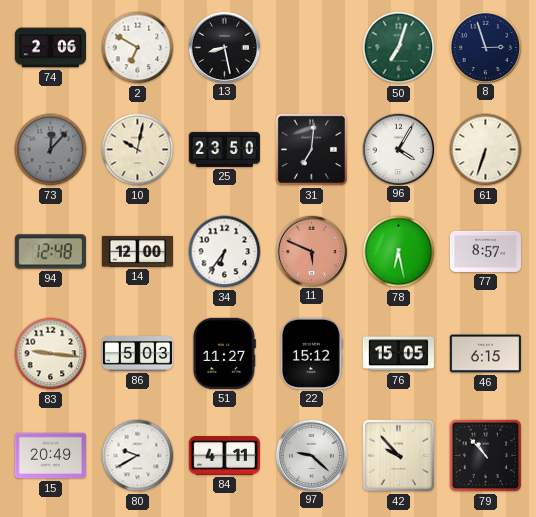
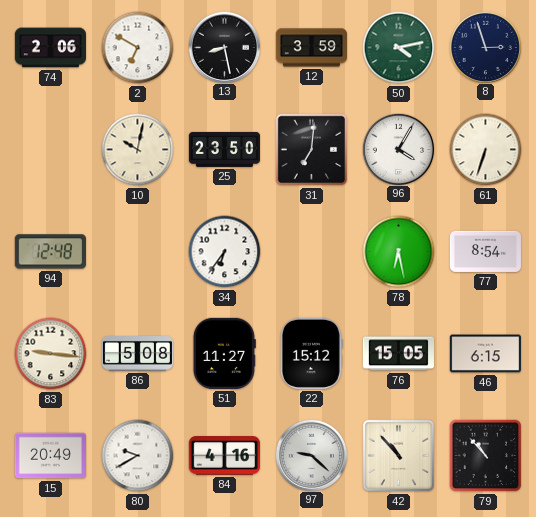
12: none -> 3:59
50: 7:03 -> 4:13
73: 12:07 -> none
14: 12:00 -> none
11: 5:49 -> none
77: 8:57 -> 8:54
86: 5:03 -> 5:08
84: 4:11 -> 4:16
42: 9:53 -> 10:53
